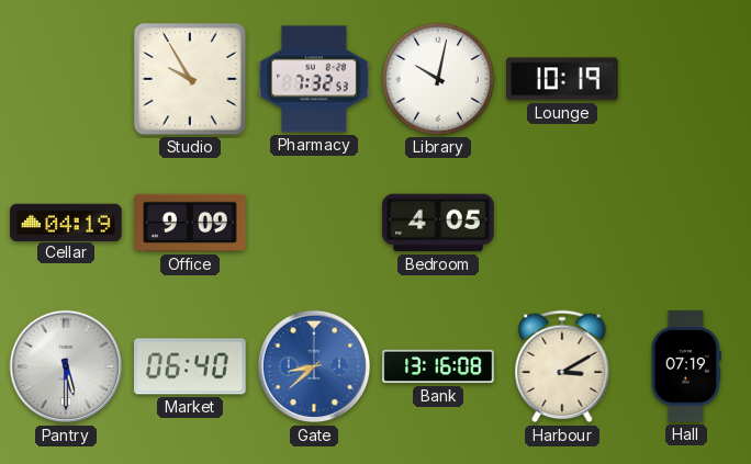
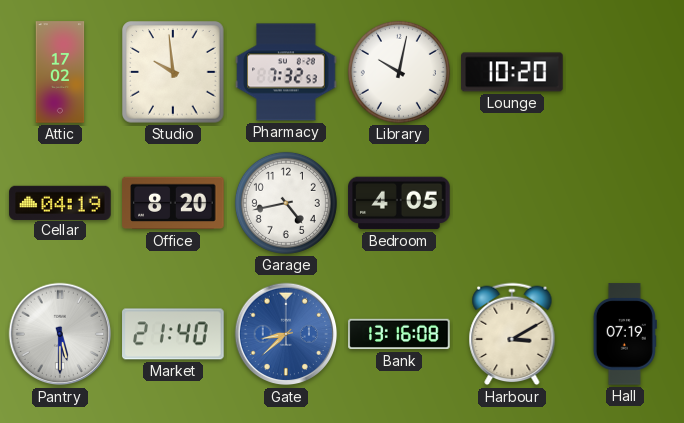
Attic: none -> 17:02
Studio: 9:55 -> 9:59
Lounge: 10:19 -> 10:20
Office: 9:09 -> 8:20
Garage: none -> 4:43
Market: 06:40 -> 21:40
